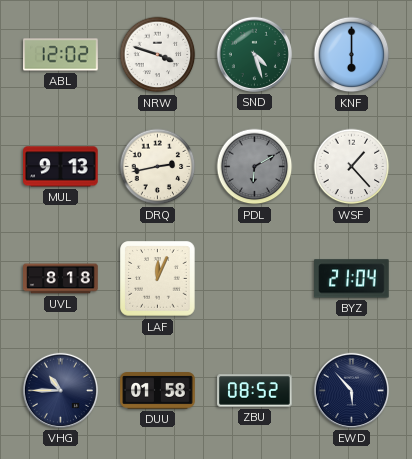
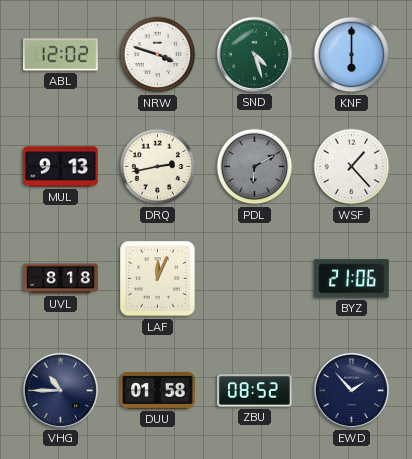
BYZ: 21:04 -> 21:06
EWD: 5:53 -> 1:53
